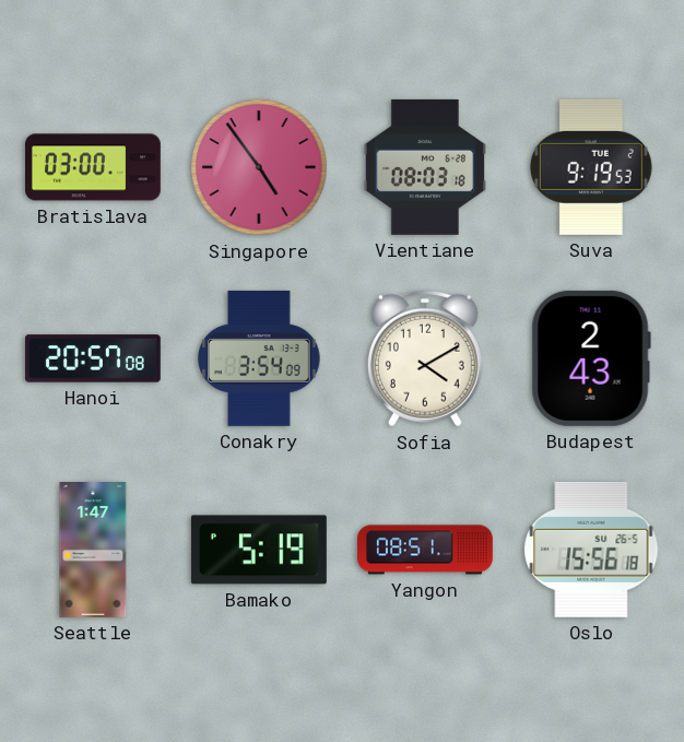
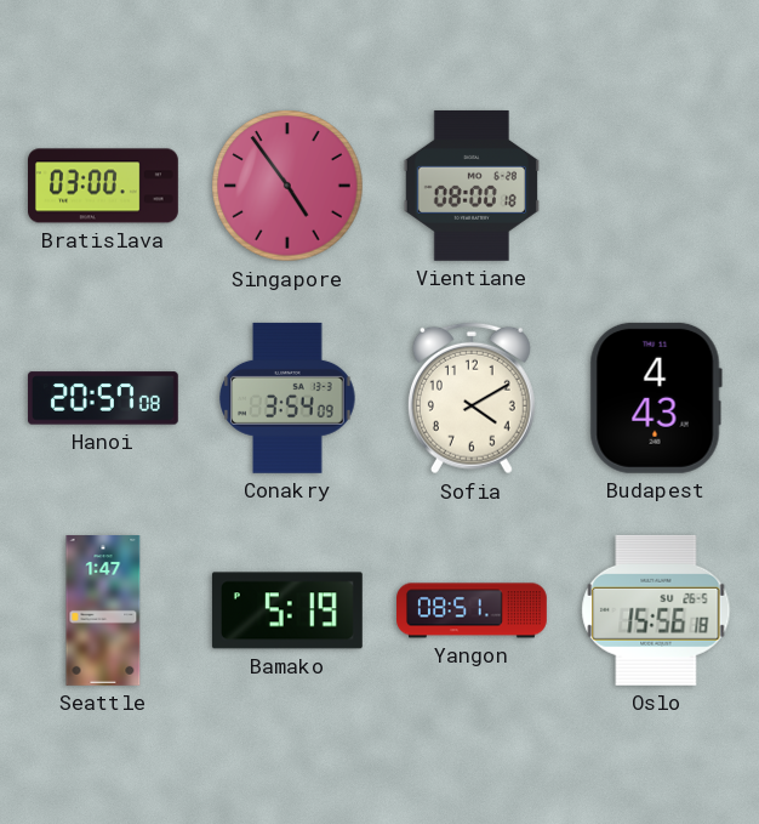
Vientiane: 08:03 -> 08:00
Suva: 9:19 -> none
Budapest: 2:43 -> 4:43
